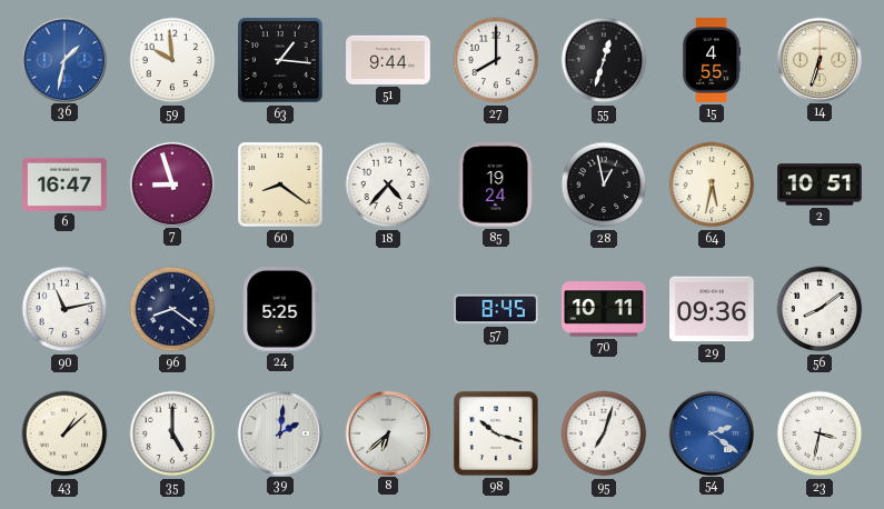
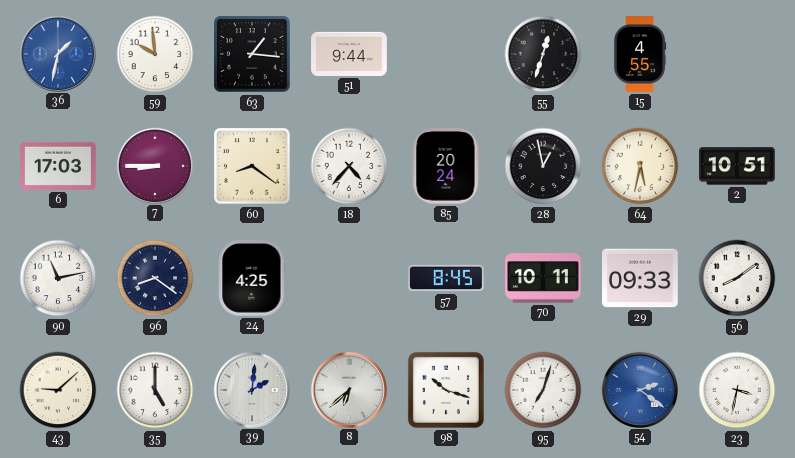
27: 8:00 -> none
14: 6:33 -> none
6: 16:47 -> 17:03
7: 8:57 -> 8:45
85: 19:24 -> 20:24
24: 5:25 -> 4:25
29: 09:36 -> 09:33
43: 1:08 -> 9:08
